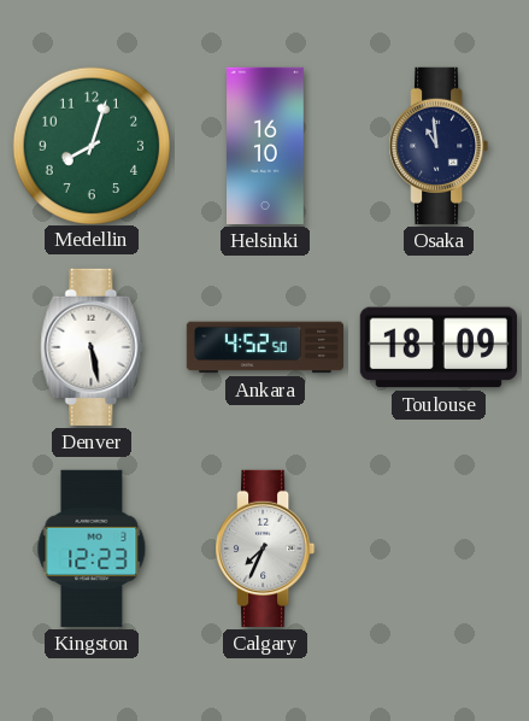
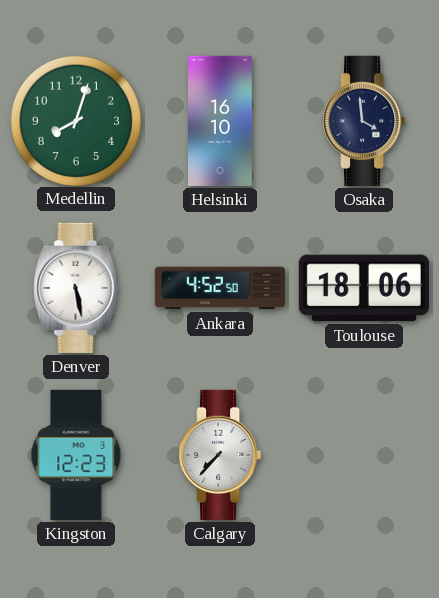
Osaka: 10:59 -> 3:59
Toulouse: 18:09 -> 18:06
Calgary: 7:34 -> 7:37
